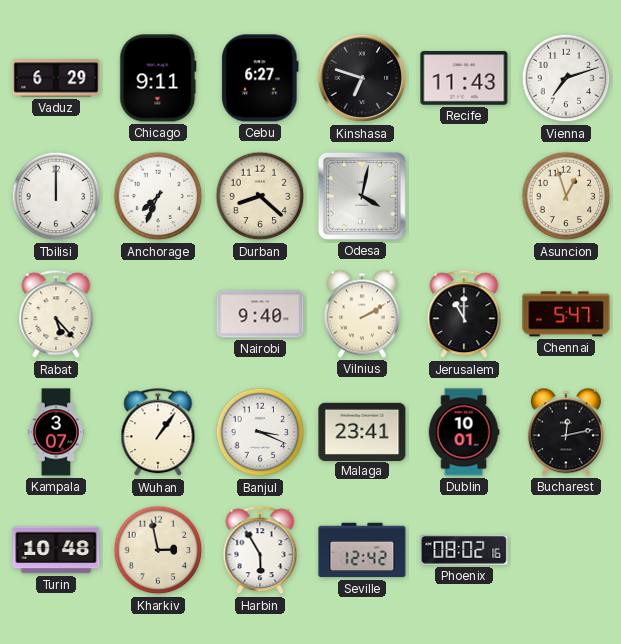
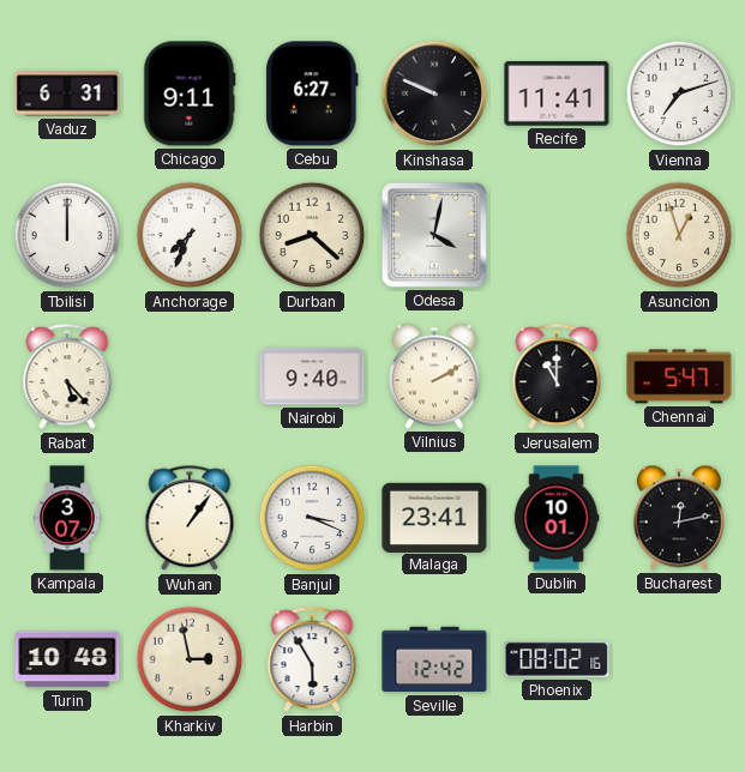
Vaduz: 6:29 -> 6:31
Kinshasa: 6:48 -> 9:49
Recife: 11:43 -> 11:41
